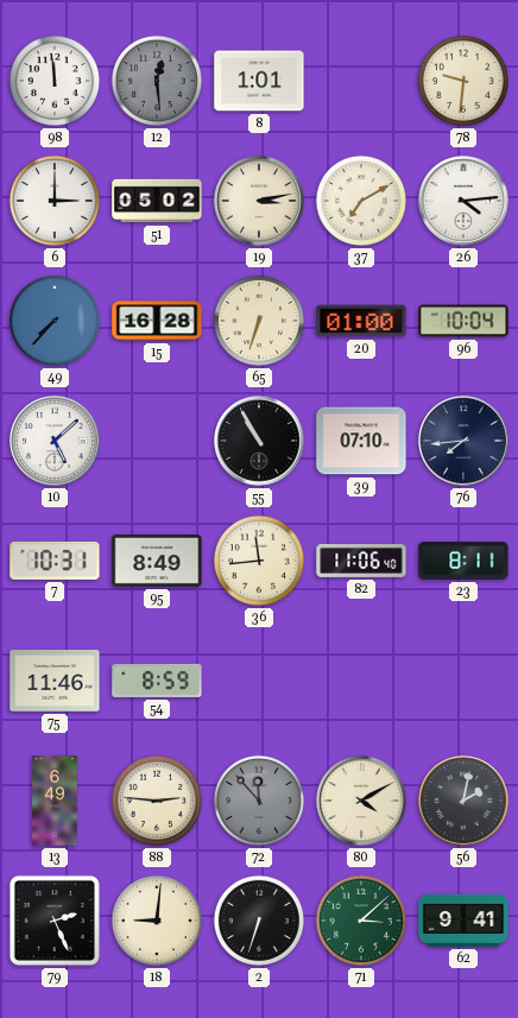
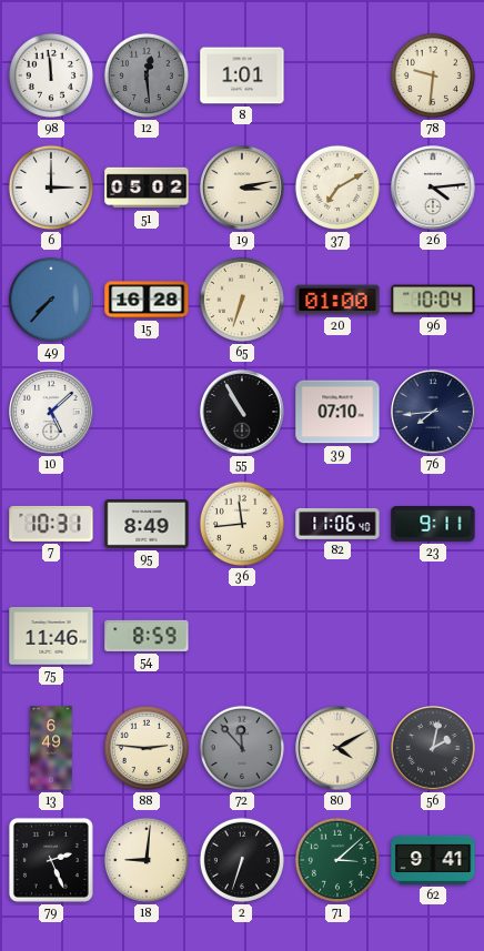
23: 8:11 -> 9:11
